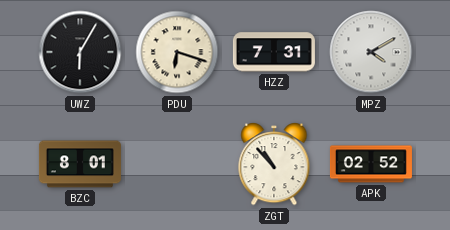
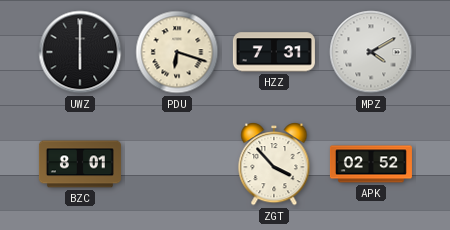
UWZ: 6:05 -> 6:00
ZGT: 10:53 -> 3:53
